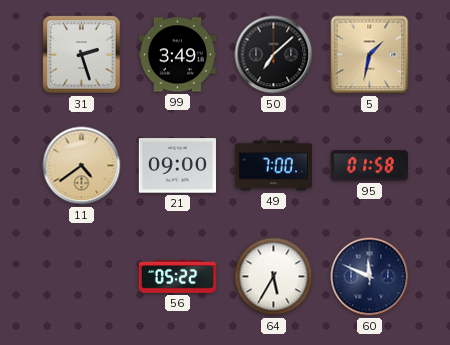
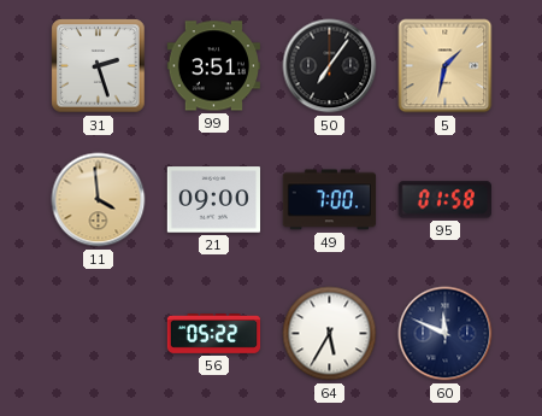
99: 3:49 -> 3:51
50: 7:08 -> 7:06
11: 4:39 -> 3:59
